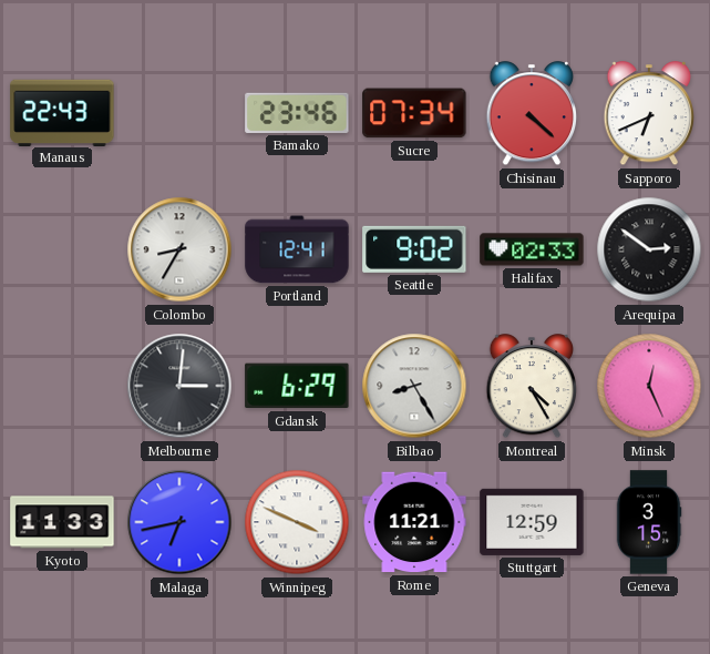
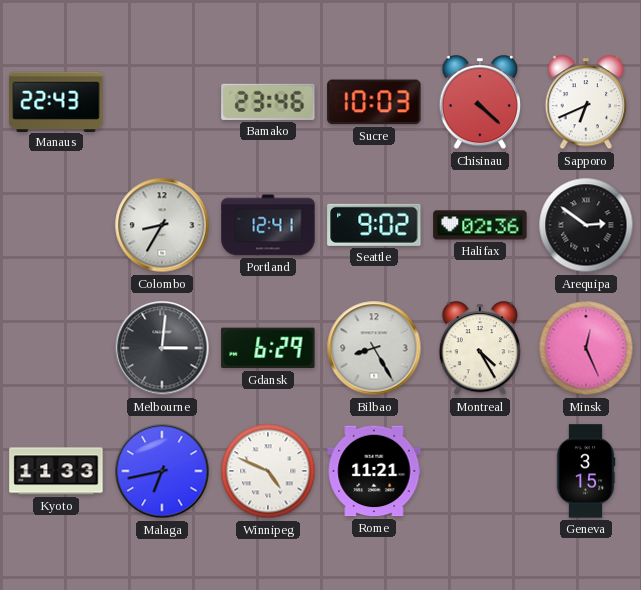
Sucre: 07:34 -> 10:03
Halifax: 02:33 -> 02:36
Winnipeg: 3:49 -> 4:49
Stuttgart: 12:59 -> none
